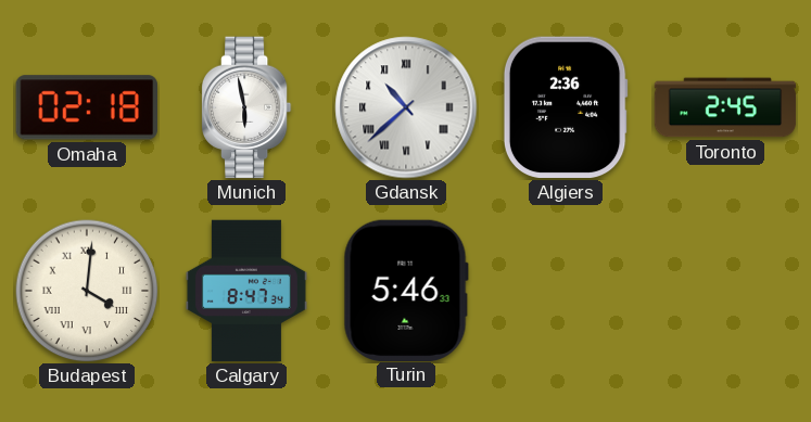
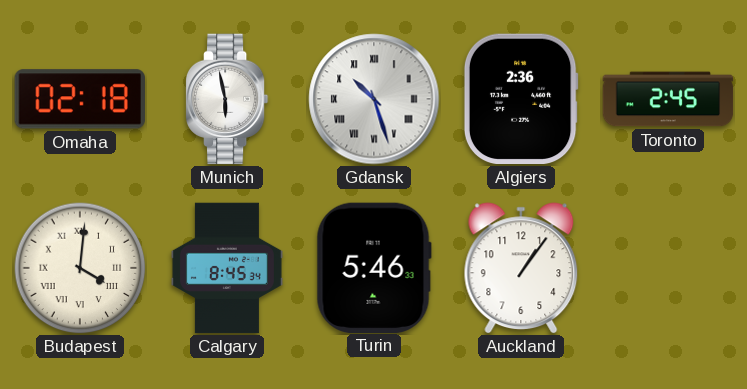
Gdansk: 10:38 -> 10:27
Calgary: 8:47 -> 8:45
Auckland: none -> 1:06
